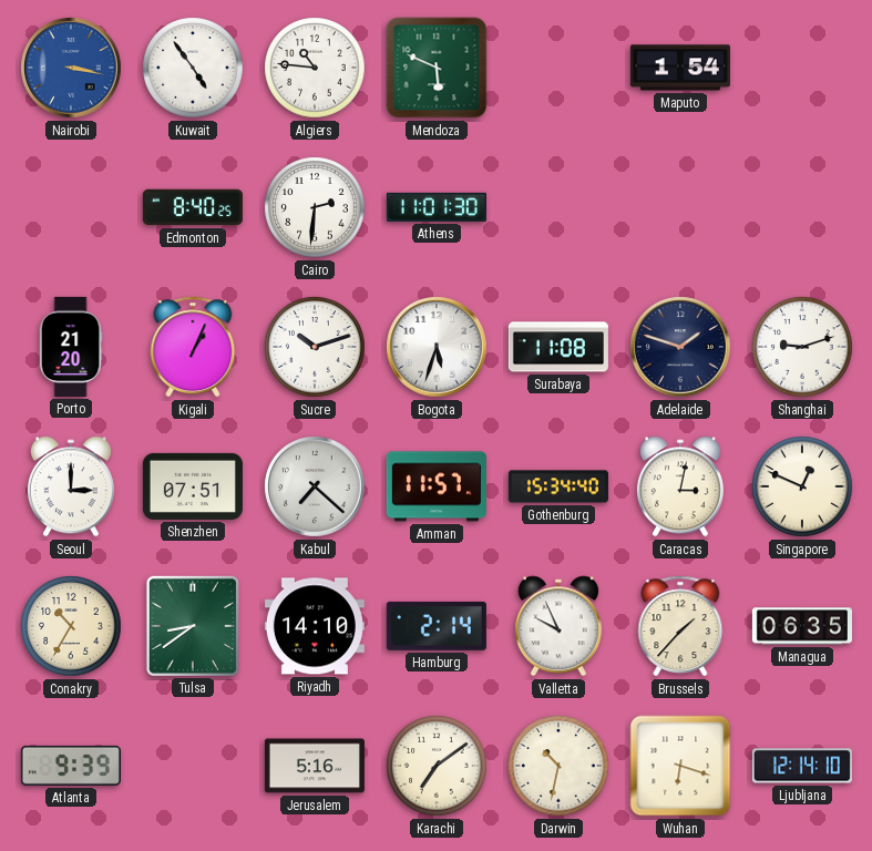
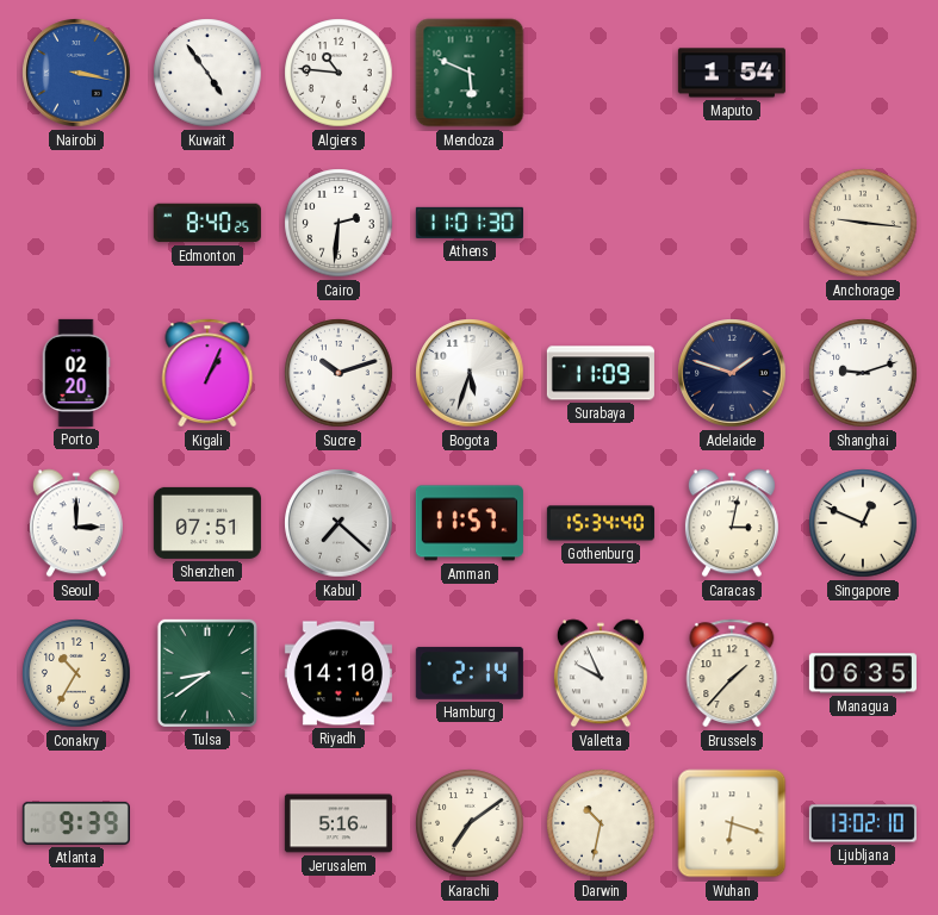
Anchorage: none -> 9:16
Porto: 21:20 -> 02:20
Surabaya: 11:08 -> 11:09
Ljubljana: 12:14 -> 13:02
